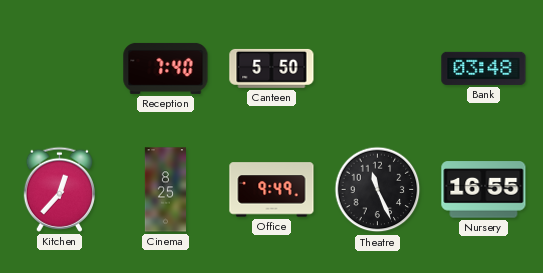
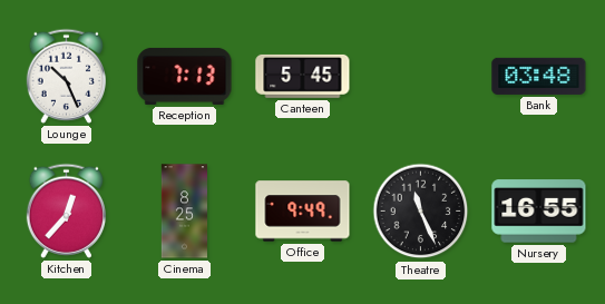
Lounge: none -> 10:26
Reception: 7:40 -> 7:13
Canteen: 5:50 -> 5:45
